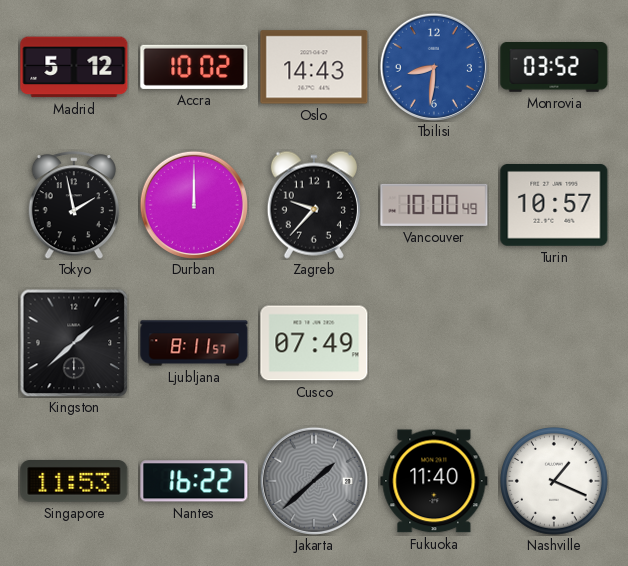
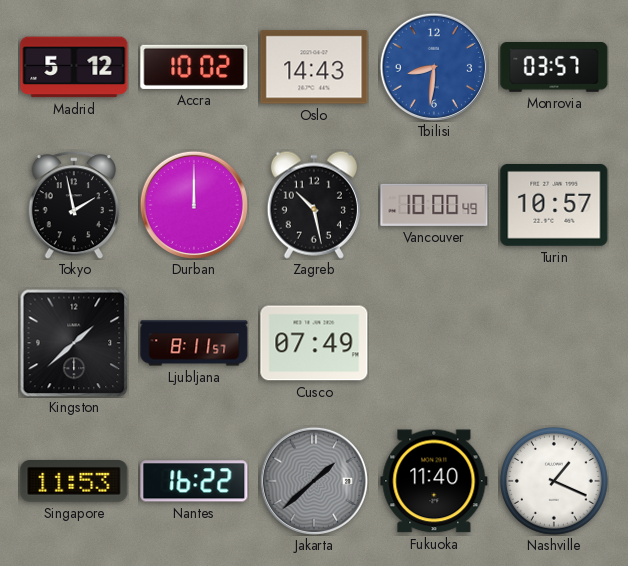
Monrovia: 03:52 -> 03:57
Zagreb: 9:37 -> 10:28
